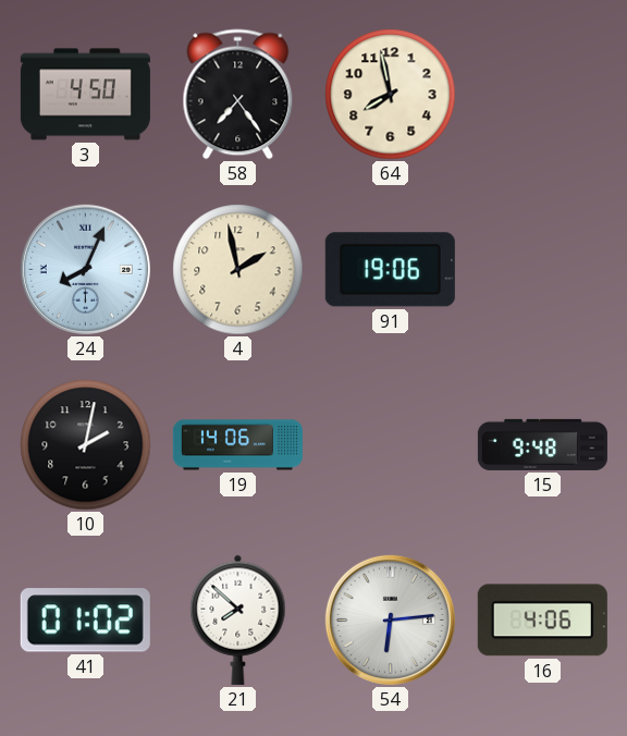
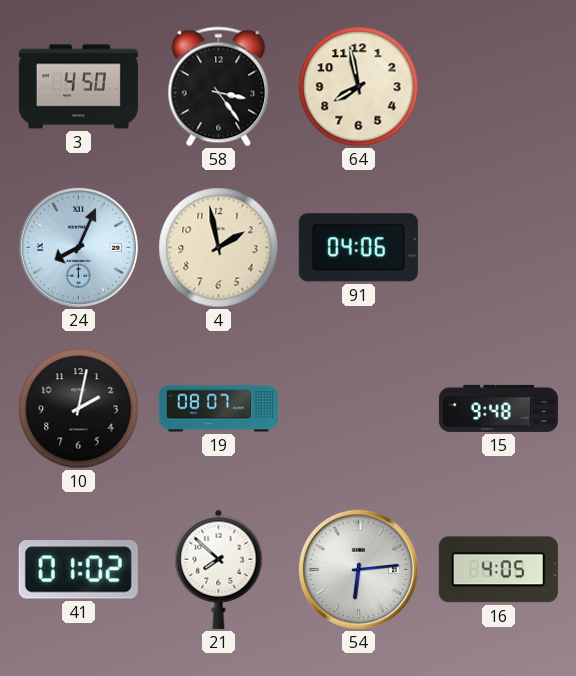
58: 7:24 -> 3:24
91: 19:06 -> 04:06
19: 14:06 -> 08:07
16: 4:06 -> 4:05
